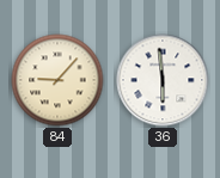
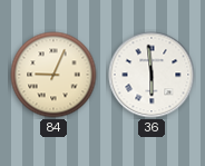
84: 9:07 -> 9:04
